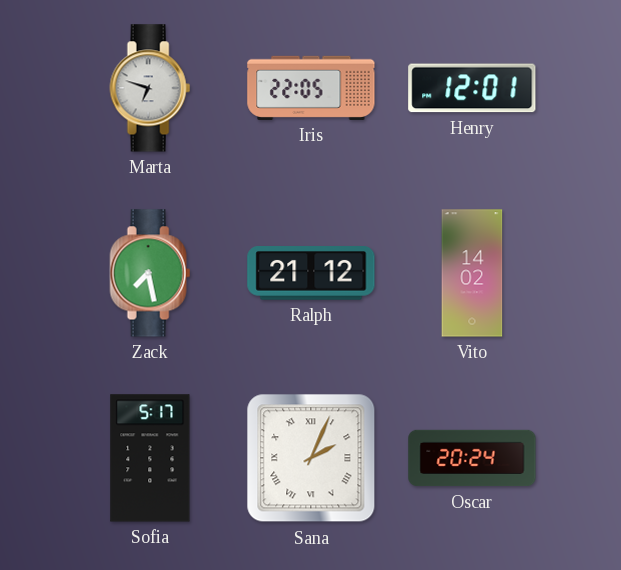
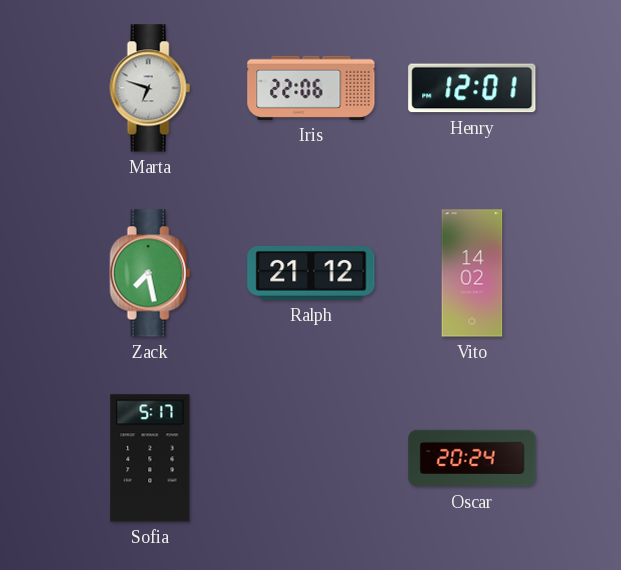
Iris: 22:05 -> 22:06
Sana: 2:04 -> none
